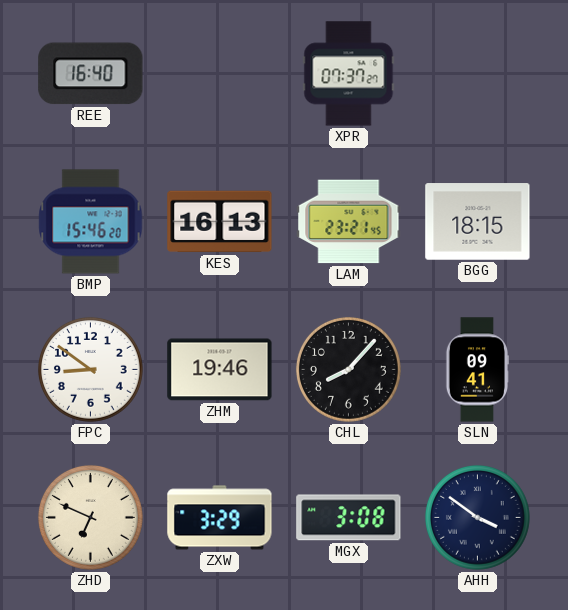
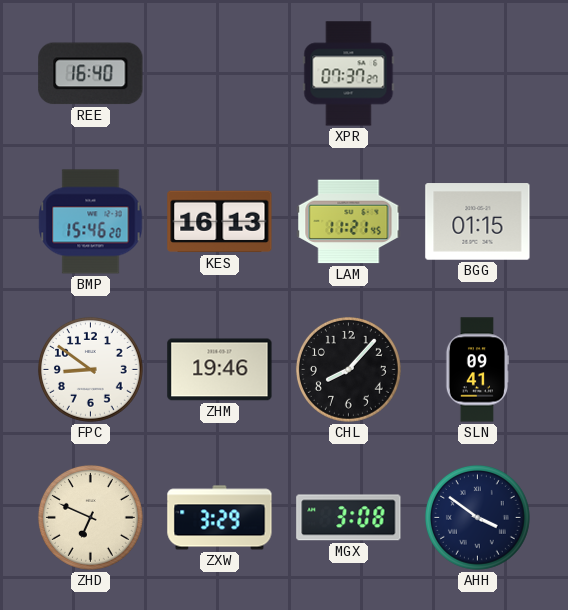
LAM: 23:21 -> 11:21
BGG: 18:15 -> 01:15
